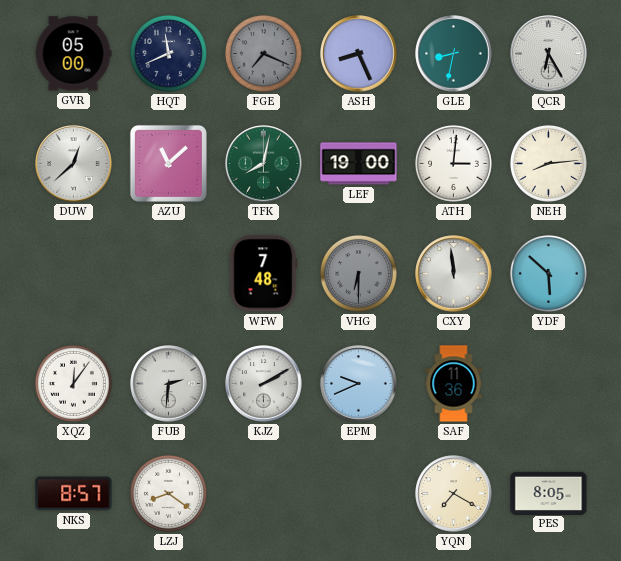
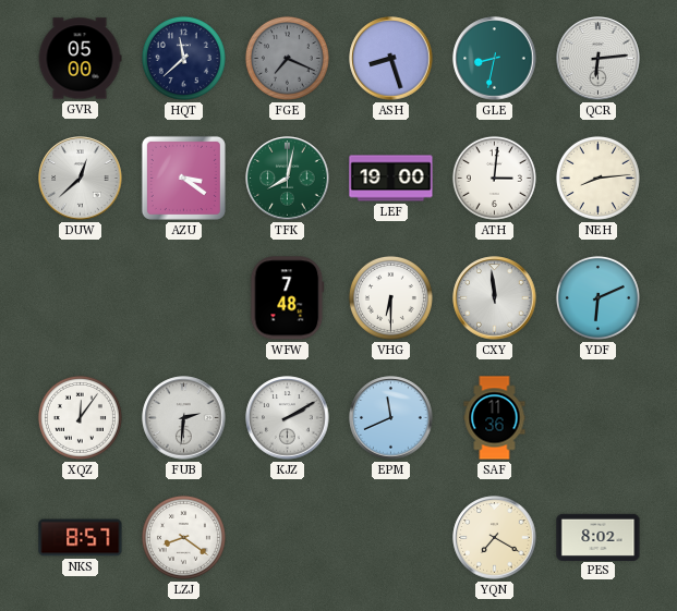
HQT: 11:41 -> 11:38
ASH: 8:26 -> 8:27
QCR: 6:25 -> 6:14
AZU: 11:08 -> 3:21
VHG dial: grey -> white
YDF: 5:52 -> 6:11
EPM: 9:41 -> 11:41
PES: 8:05 -> 8:02
